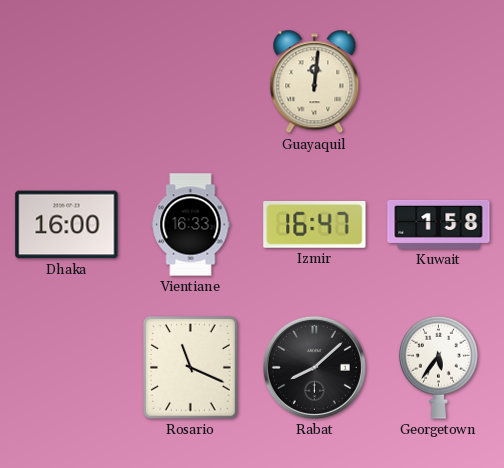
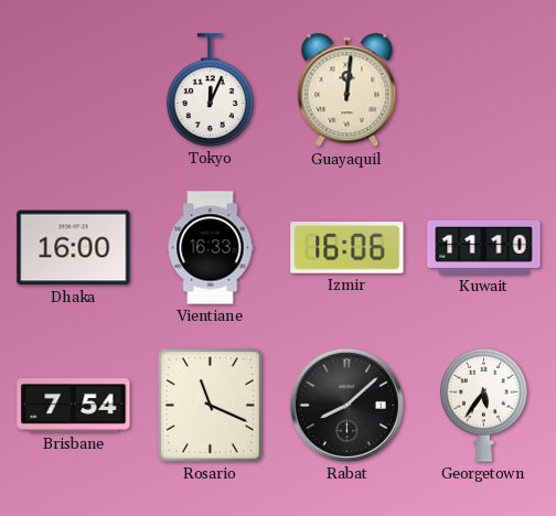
Tokyo: none -> 12:04
Izmir: 16:47 -> 16:06
Kuwait: 1:58 -> 11:10
Brisbane: none -> 7:54
